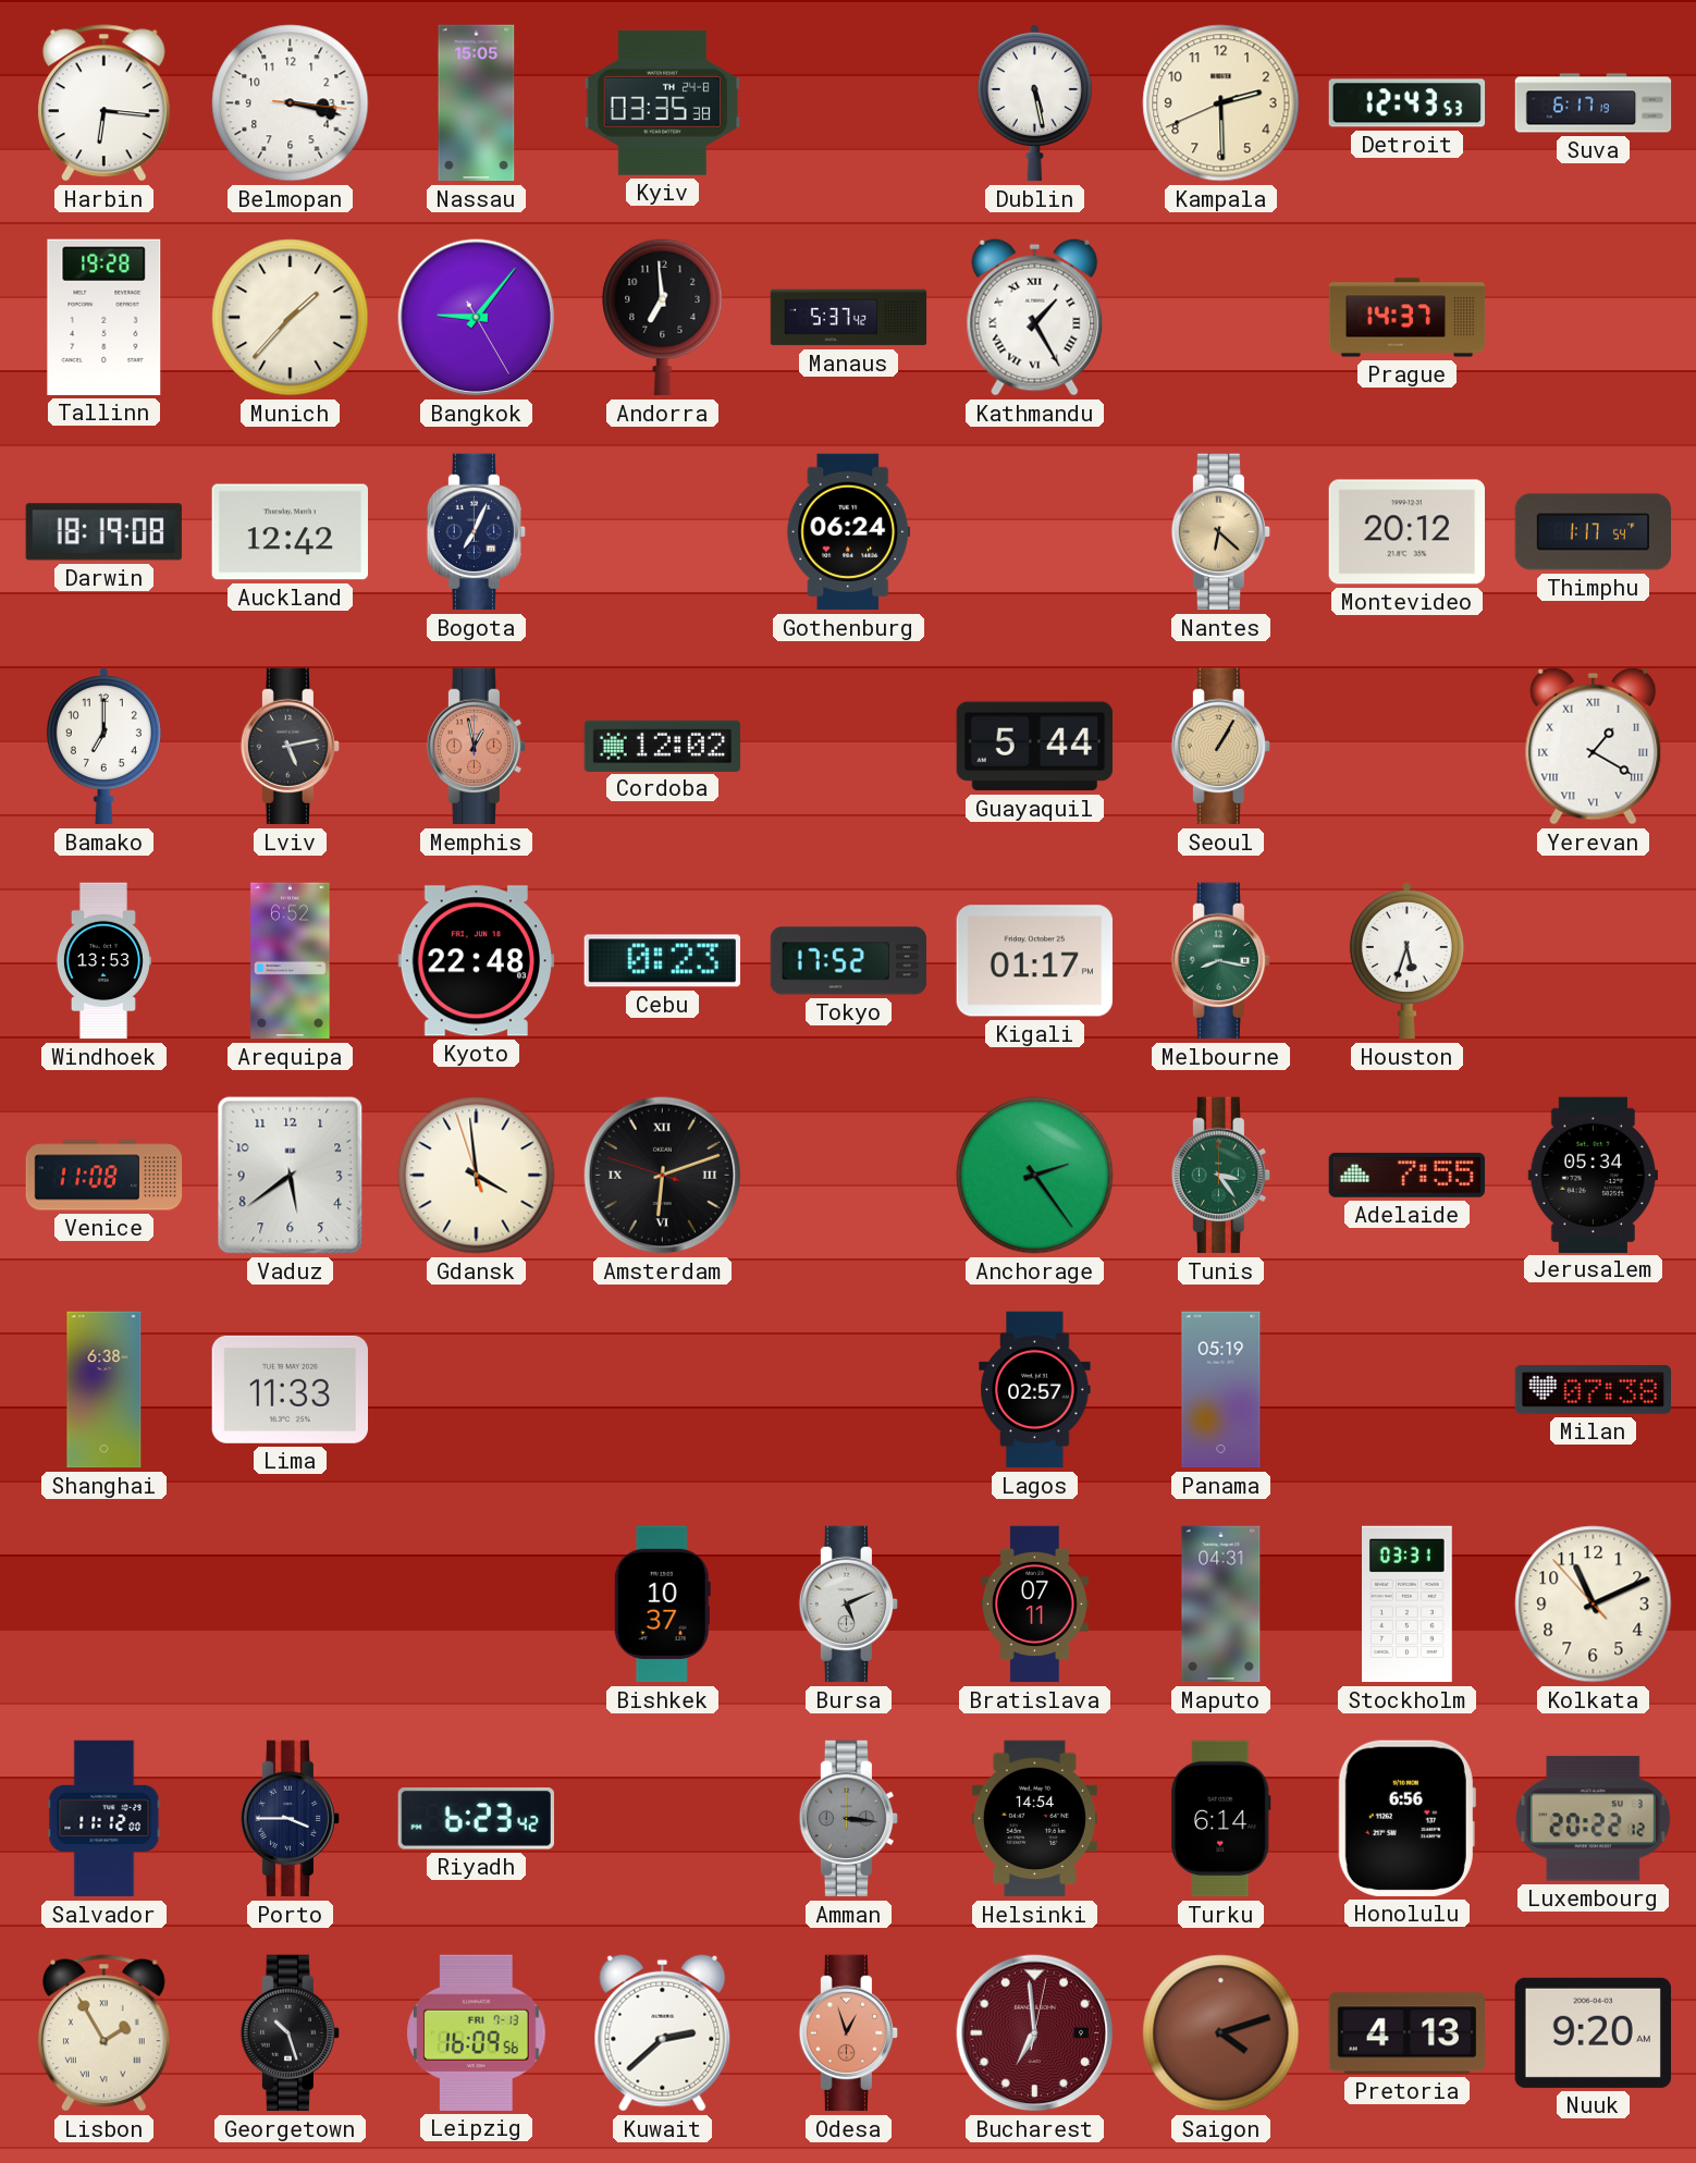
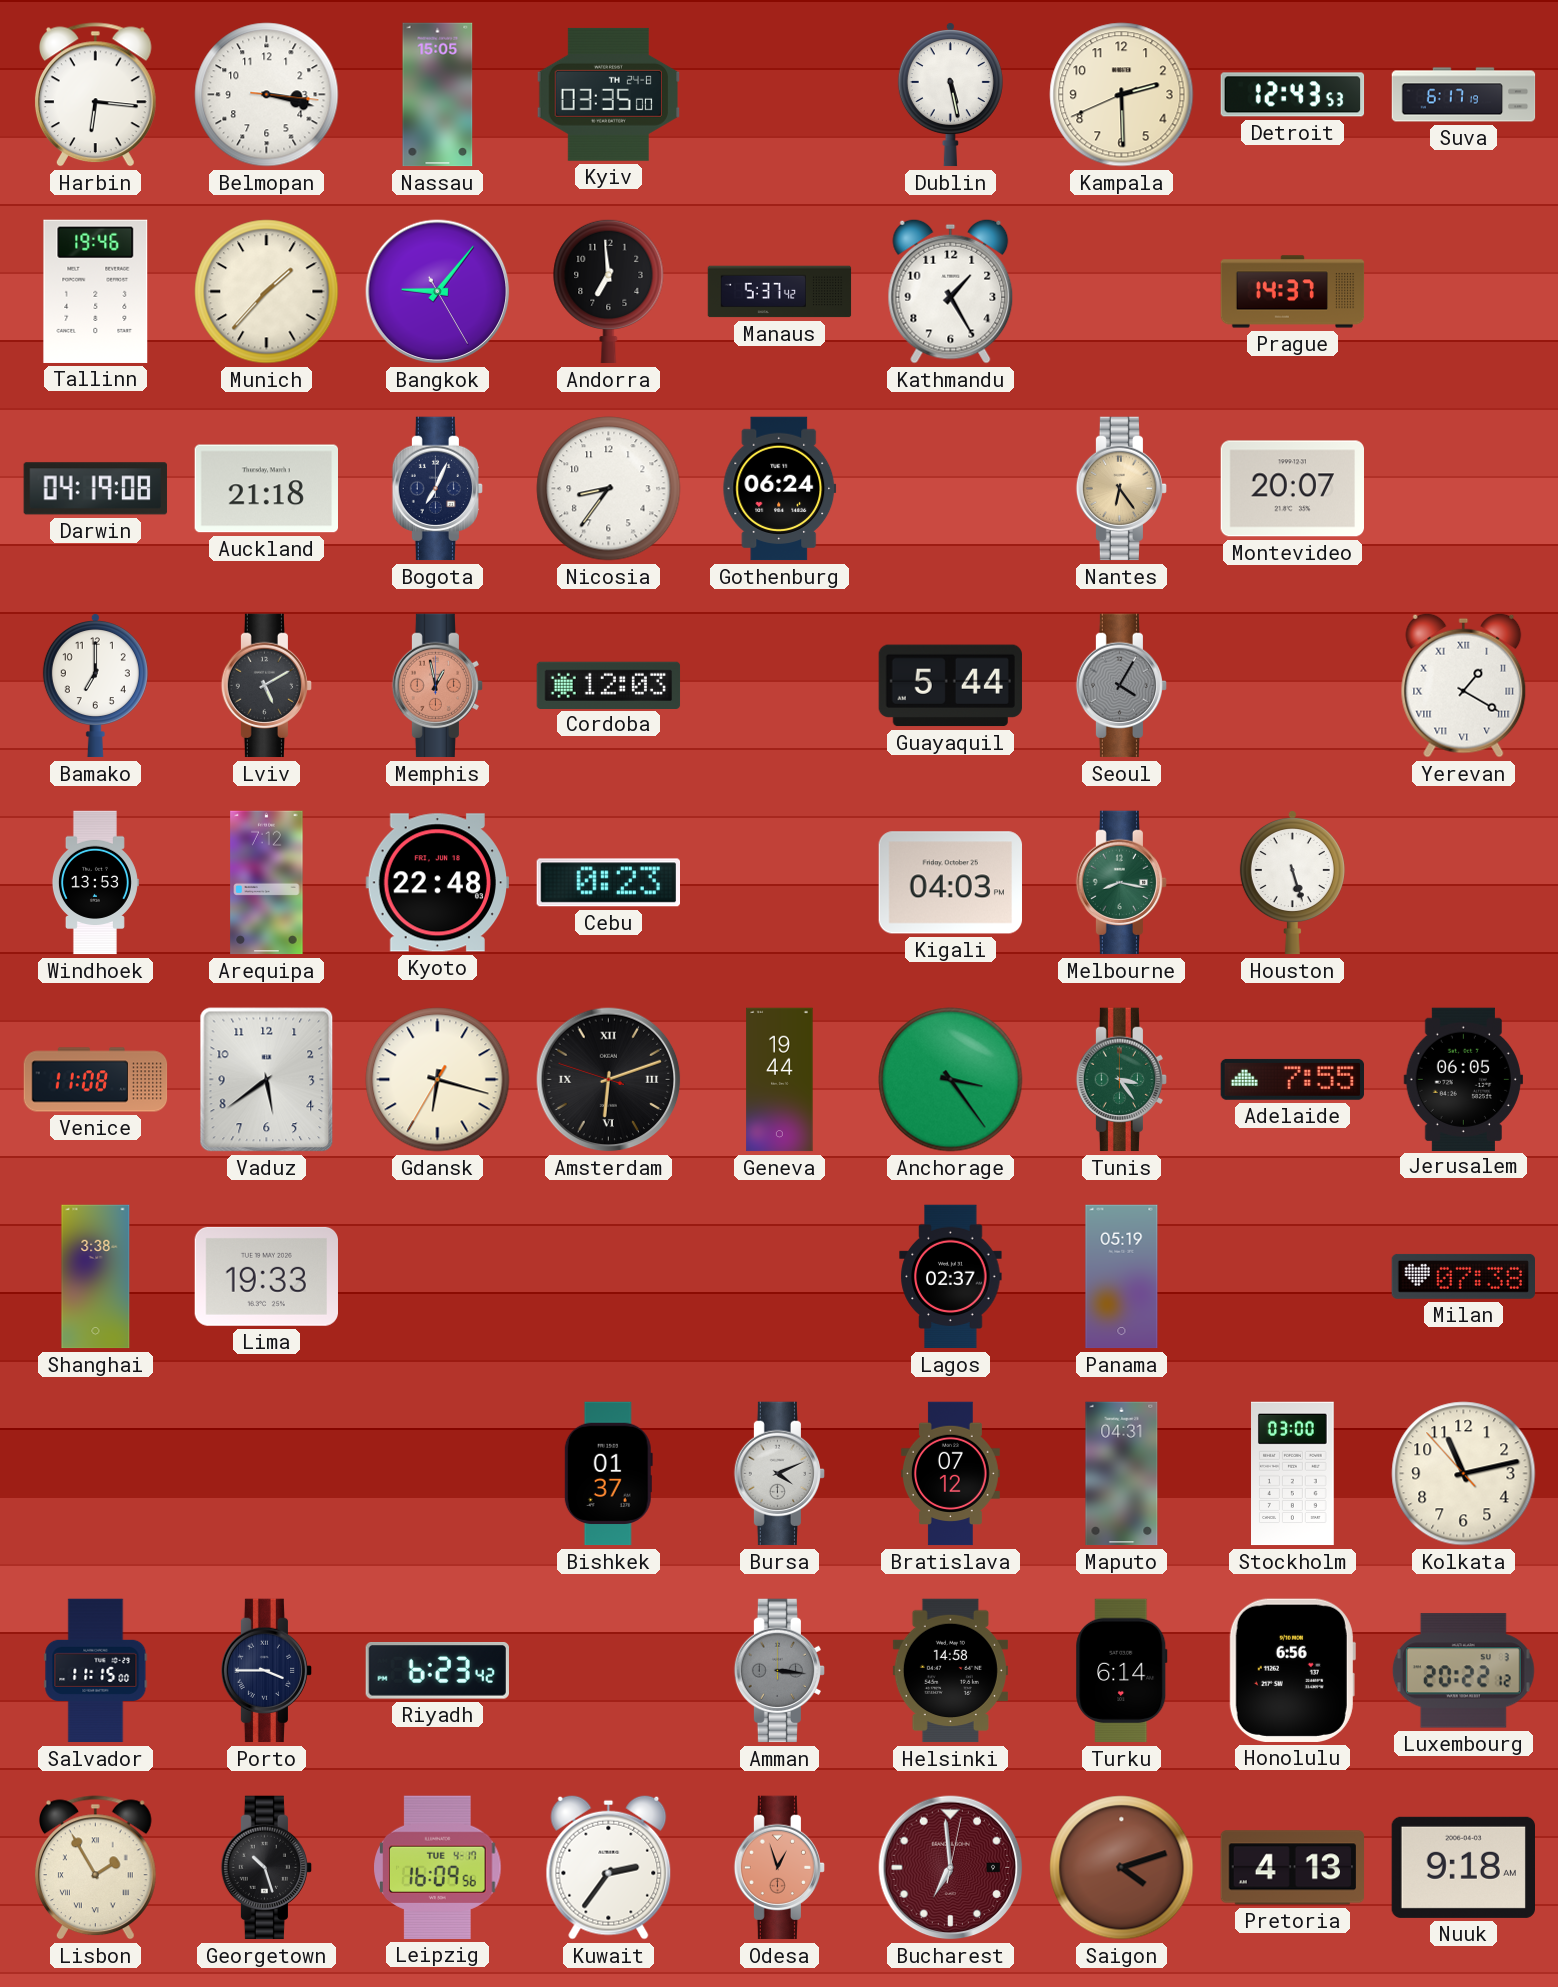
Kyiv: 03:35:38 -> 03:35:00
Tallinn: 19:28 -> 19:46
Kathmandu numerals: Roman -> Arabic
Darwin: 18:19 -> 04:19
Auckland: 12:42 -> 21:18
Nicosia: none -> 8:36
Nantes: 6:22 -> 6:24
Montevideo: 20:12 -> 20:07
Thimphu: 1:17 -> none
Lviv: 5:13 -> 5:10
Cordoba: 12:02 -> 12:03
Seoul: 1:05 -> 4:05
Seoul dial: champagne -> grey
Arequipa: 6:52 -> 7:12
Tokyo: 17:52 -> none
Kigali: 01:17 -> 04:03
Houston: 5:33 -> 5:27
Gdansk: 3:58 -> 6:17
Geneva: none -> 19:44
Anchorage: 2:24 -> 3:24
Jerusalem: 05:34 -> 06:05
Shanghai: 6:38 -> 3:38
Lima: 11:33 -> 19:33
Lagos: 02:57 -> 02:37
Bishkek: 10:37 -> 01:37
Bursa: 5:11 -> 4:11
Bratislava: 07:11 -> 07:12
Stockholm: 03:31 -> 03:00
Kolkata: 11:10 -> 11:12
Salvador: 11:12 -> 11:15
Helsinki: 14:54 -> 14:58
Leipzig date: FRI 7-13 -> TUE 4-17
Kuwait: 2:38 -> 2:36
Nuuk: 9:20 -> 9:18
